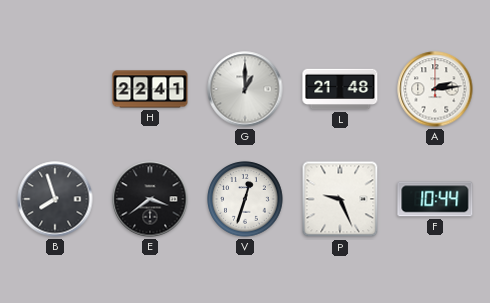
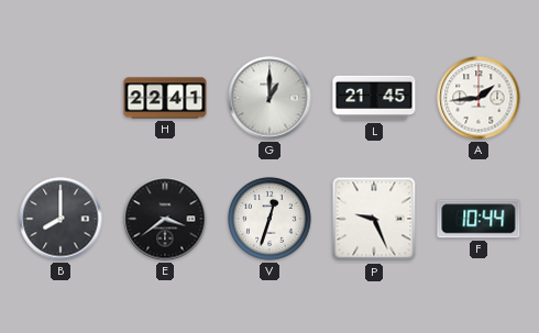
L: 21:48 -> 21:45
A: 2:14 -> 1:44
B: 7:57 -> 8:00
